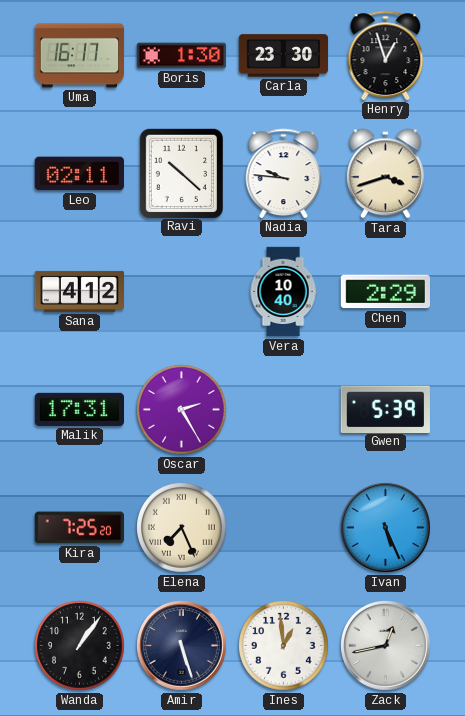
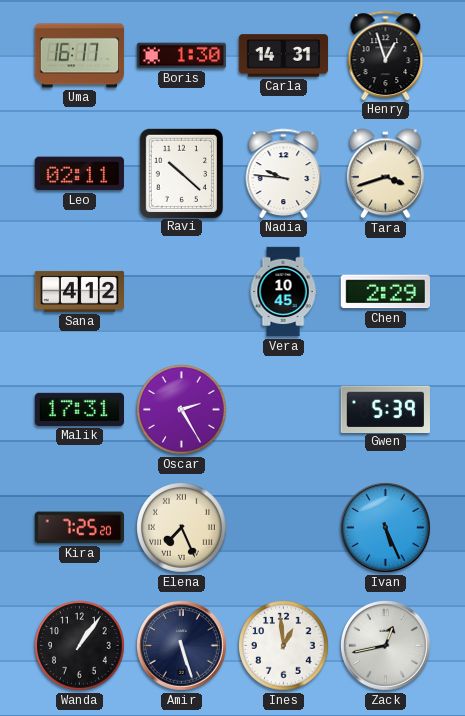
Carla: 23:30 -> 14:31
Vera: 10:40 -> 10:45
